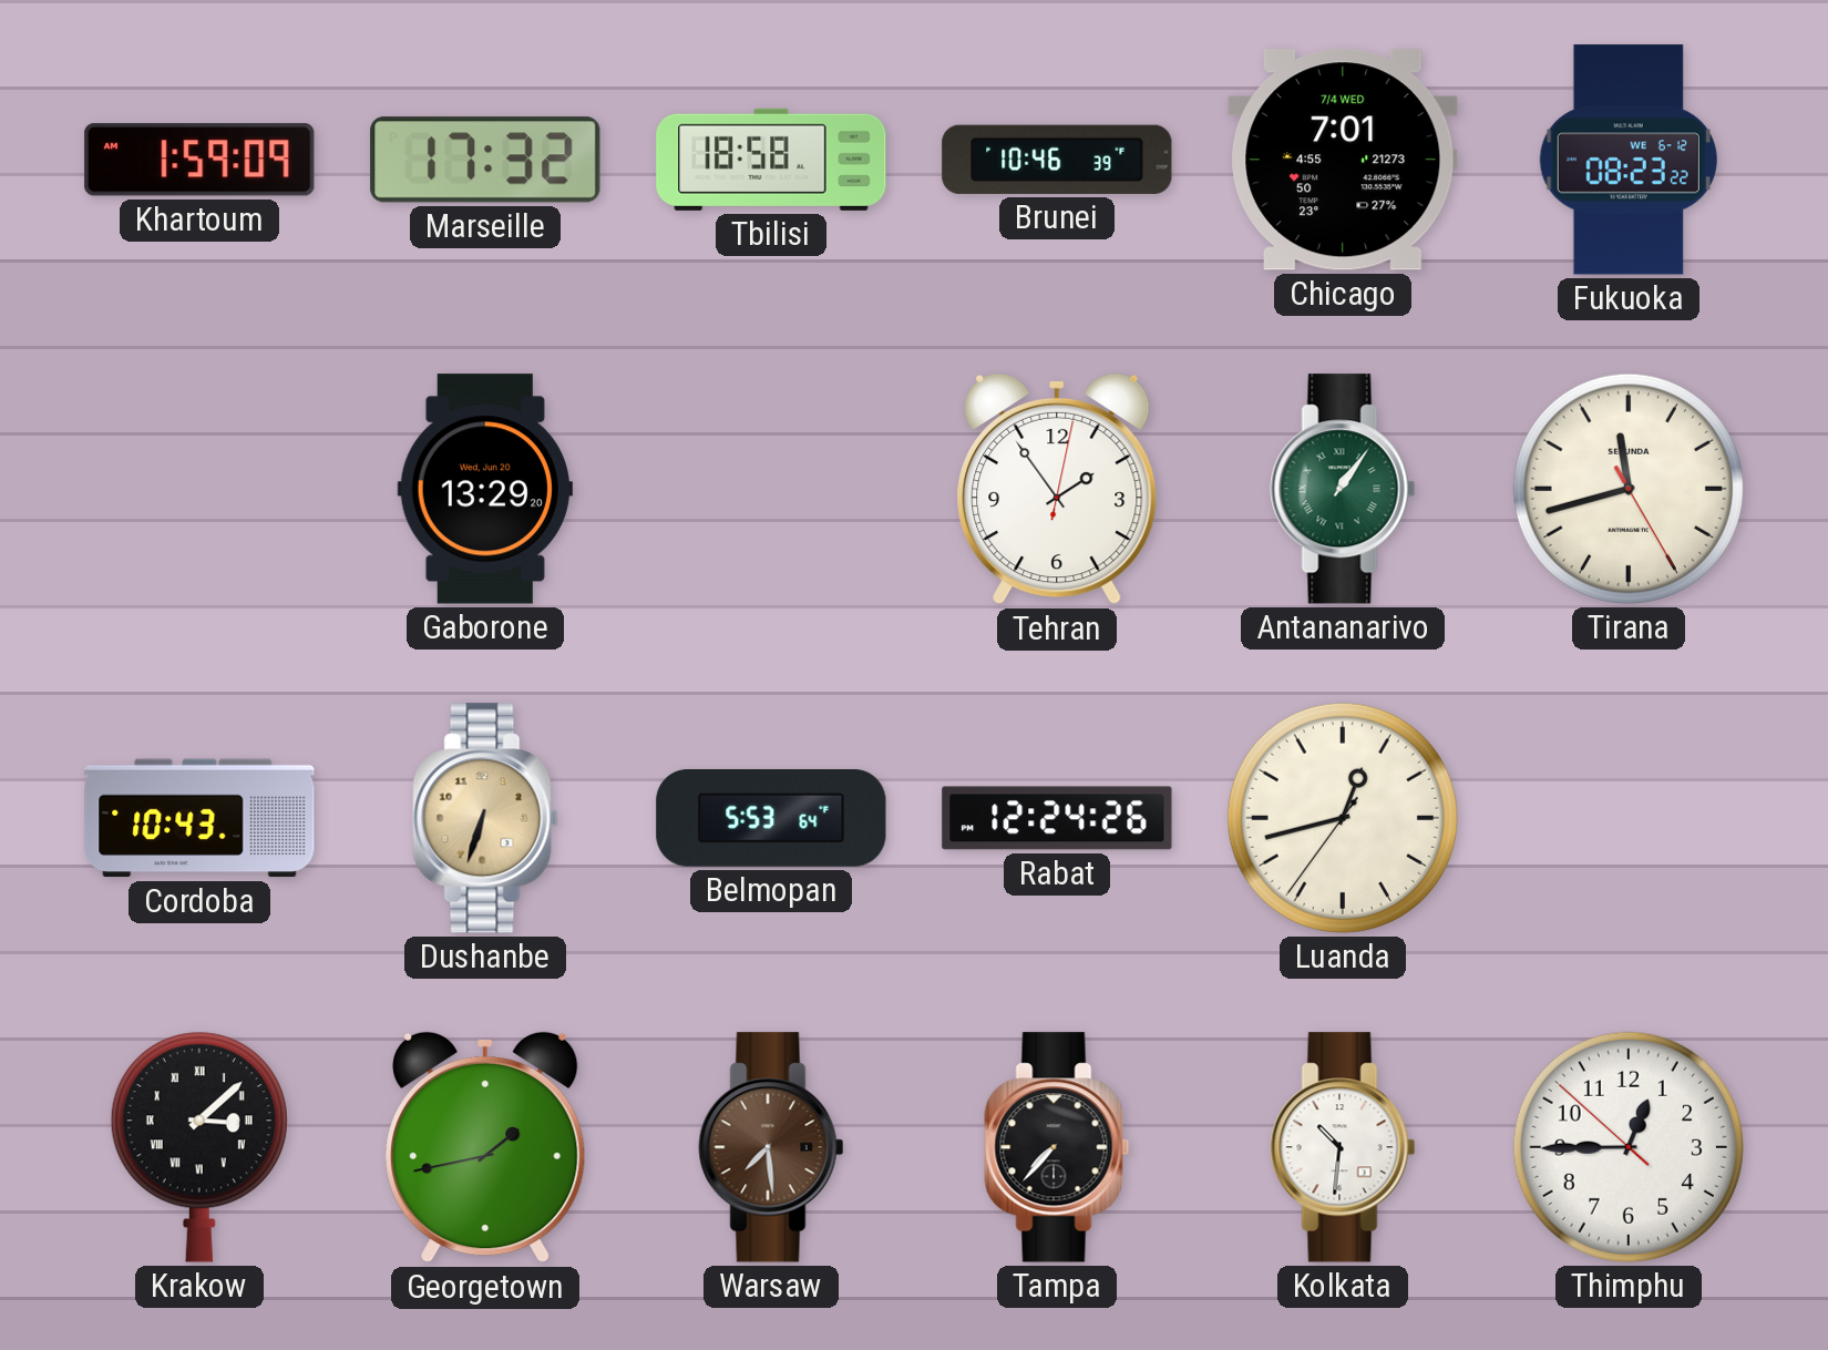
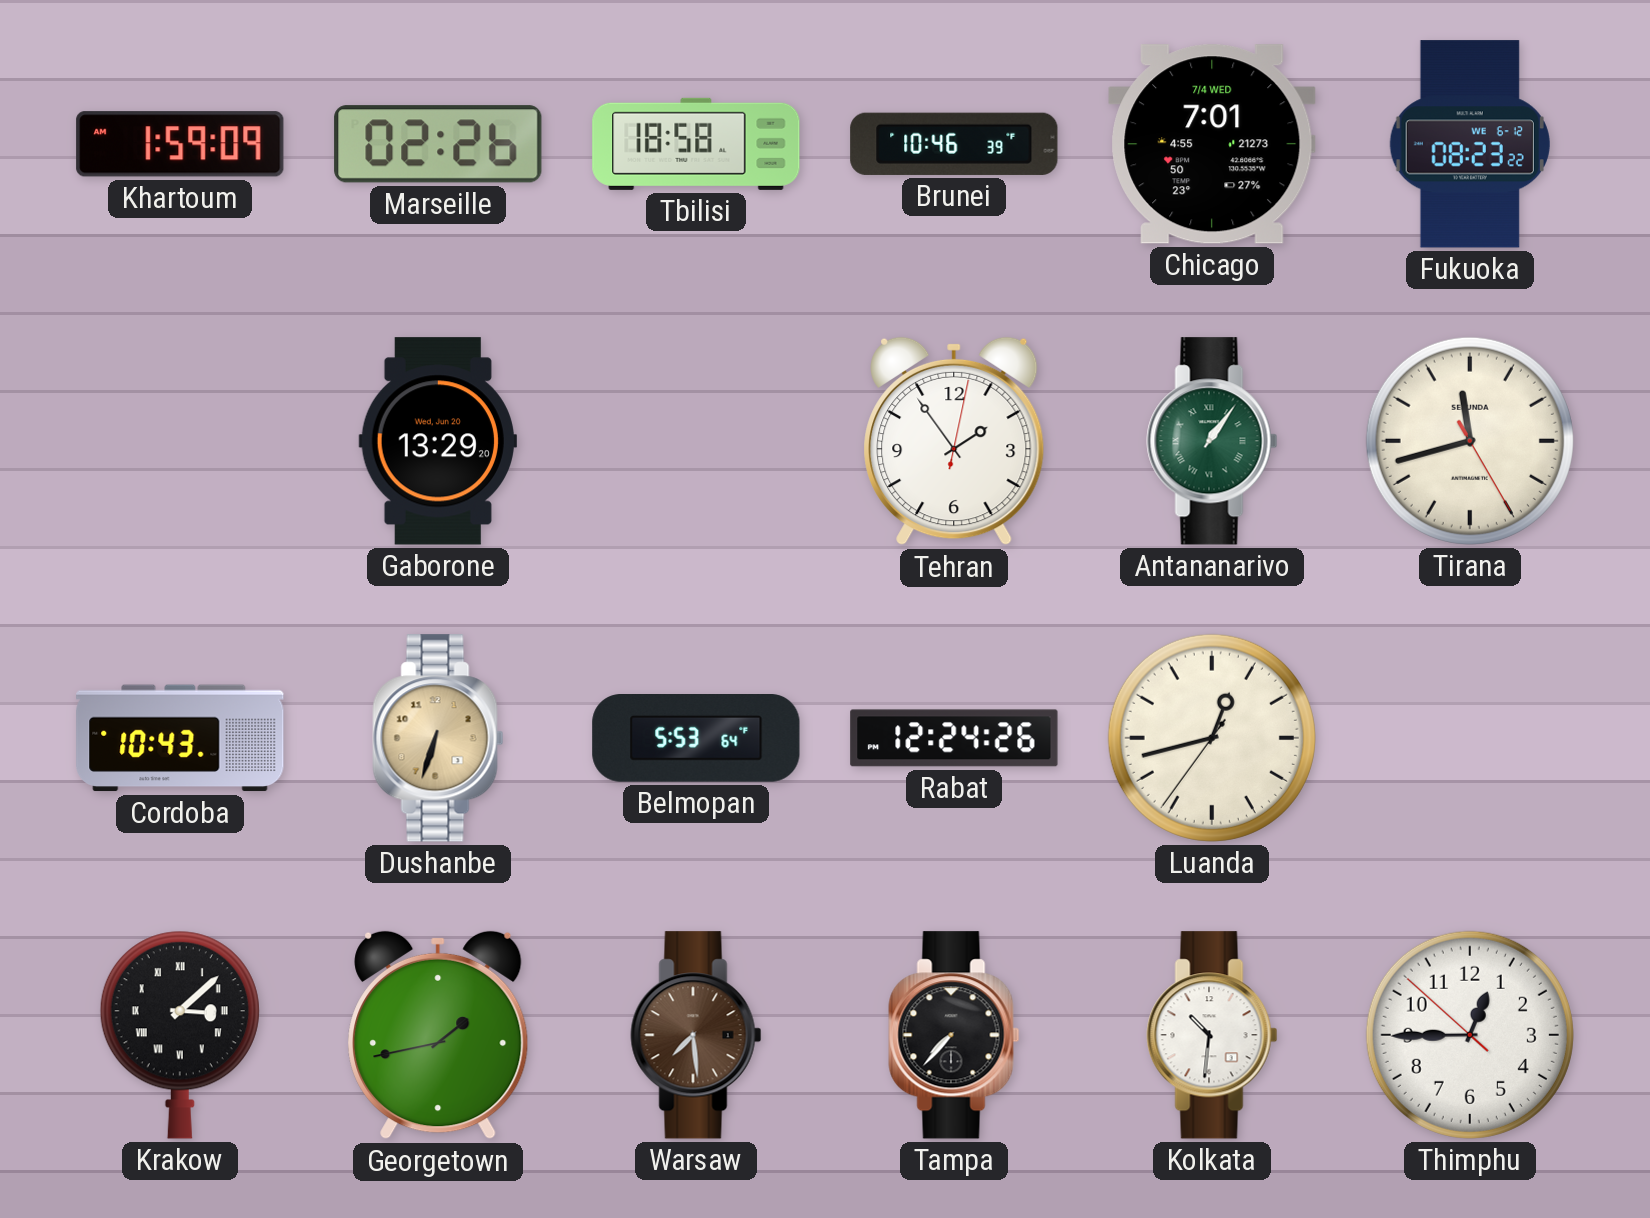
Marseille: 17:32 -> 02:26
